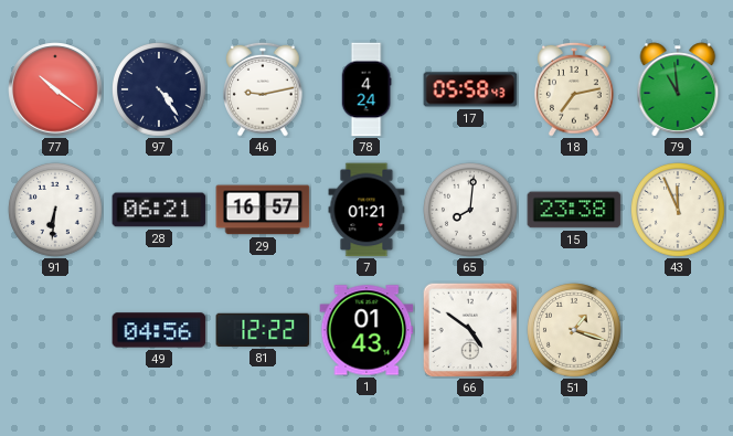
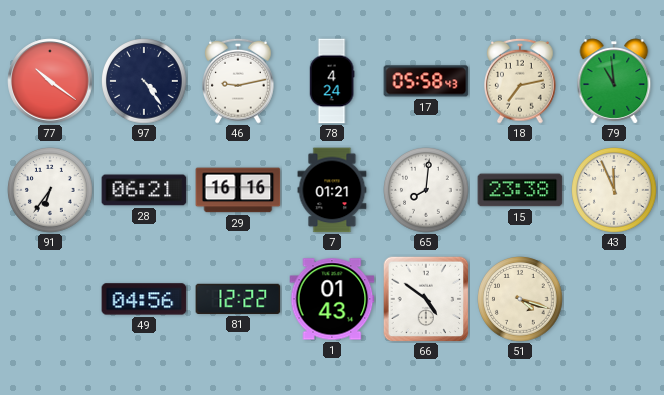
91: 6:31 -> 6:36
29: 16:57 -> 16:16
51: 1:18 -> 4:18
